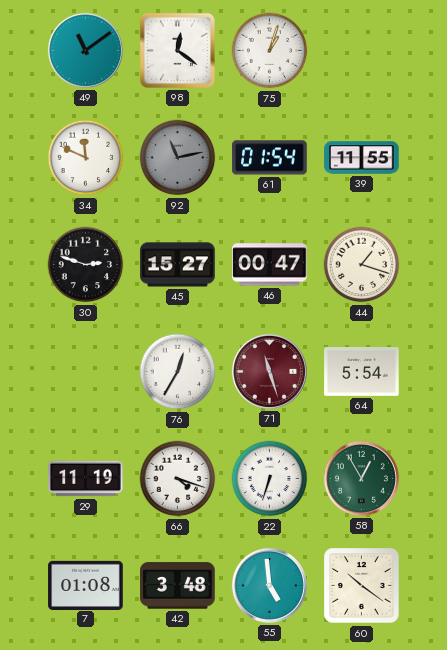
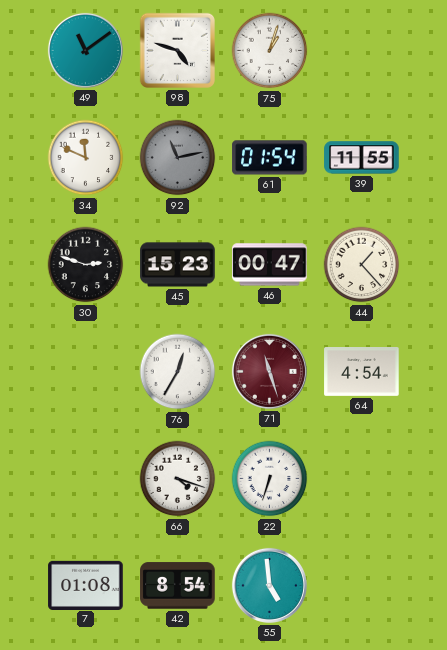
98: 12:21 -> 4:48
45: 15:27 -> 15:23
44: 1:18 -> 1:23
64: 5:54 -> 4:54
29: 11:19 -> none
58: 12:55 -> none
42: 3:48 -> 8:54
60: 10:21 -> none
